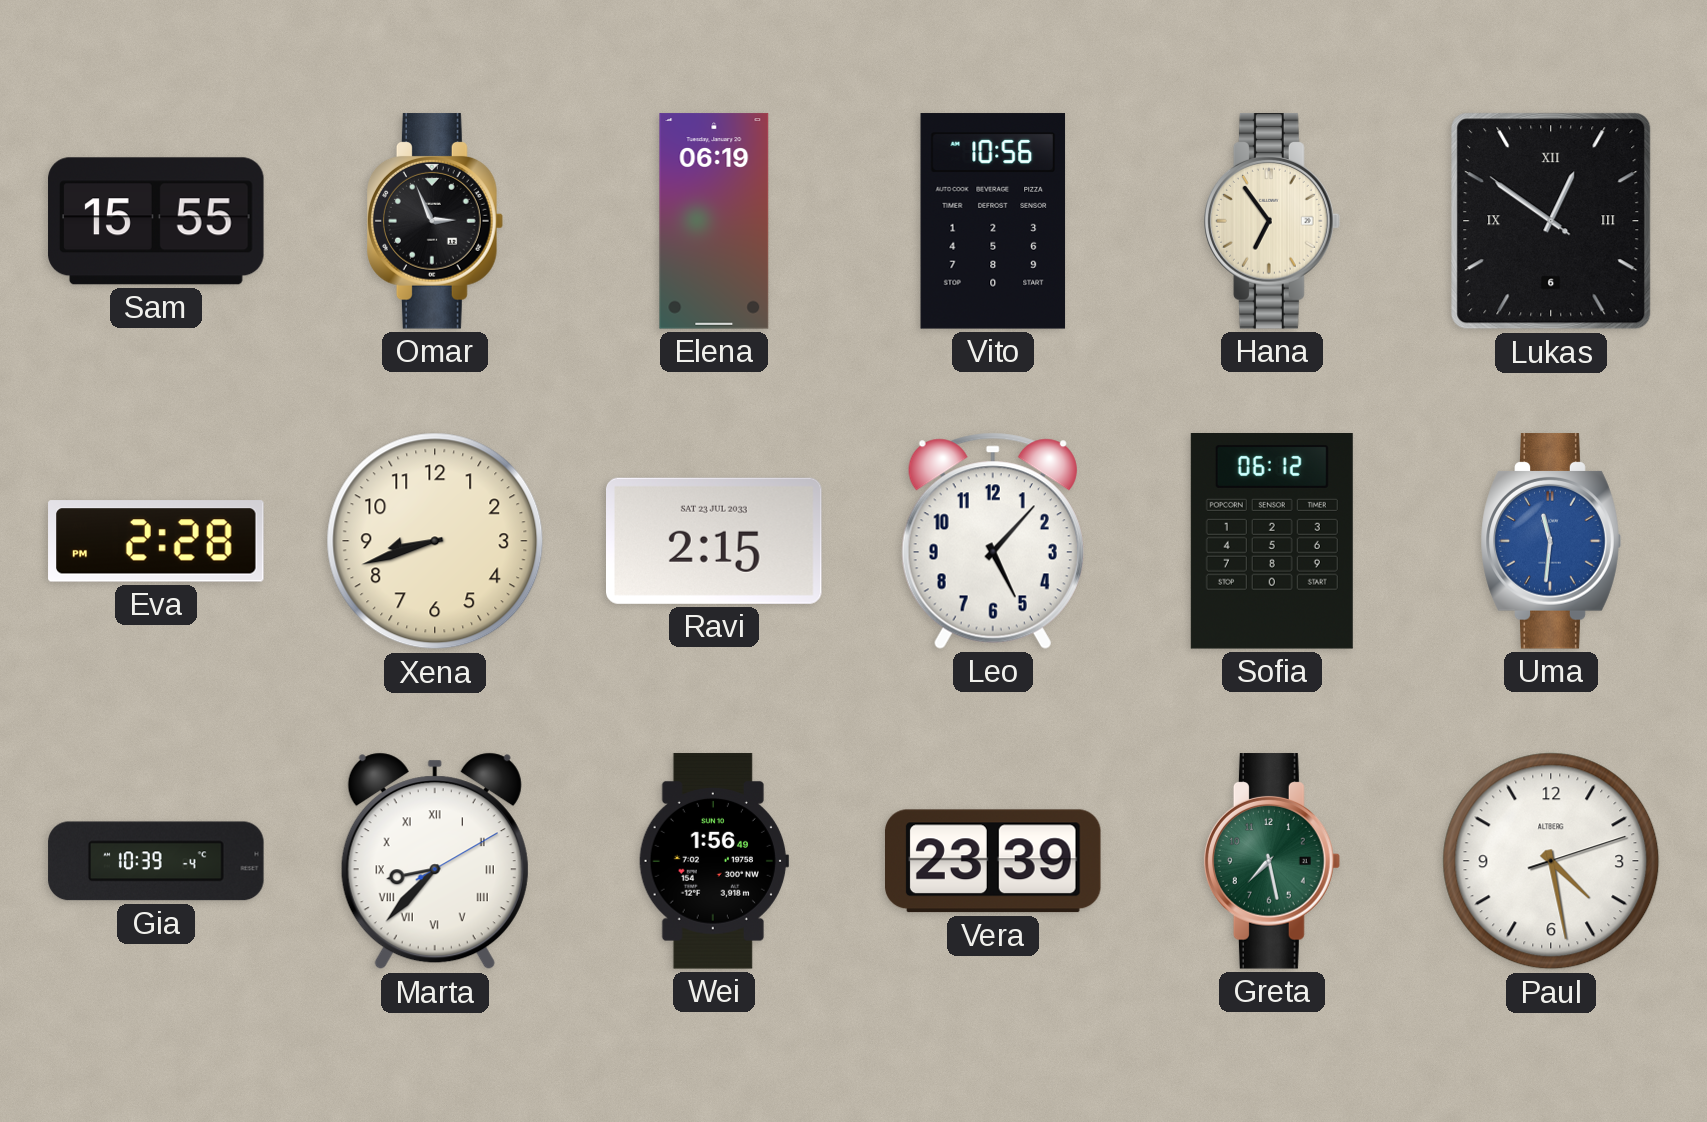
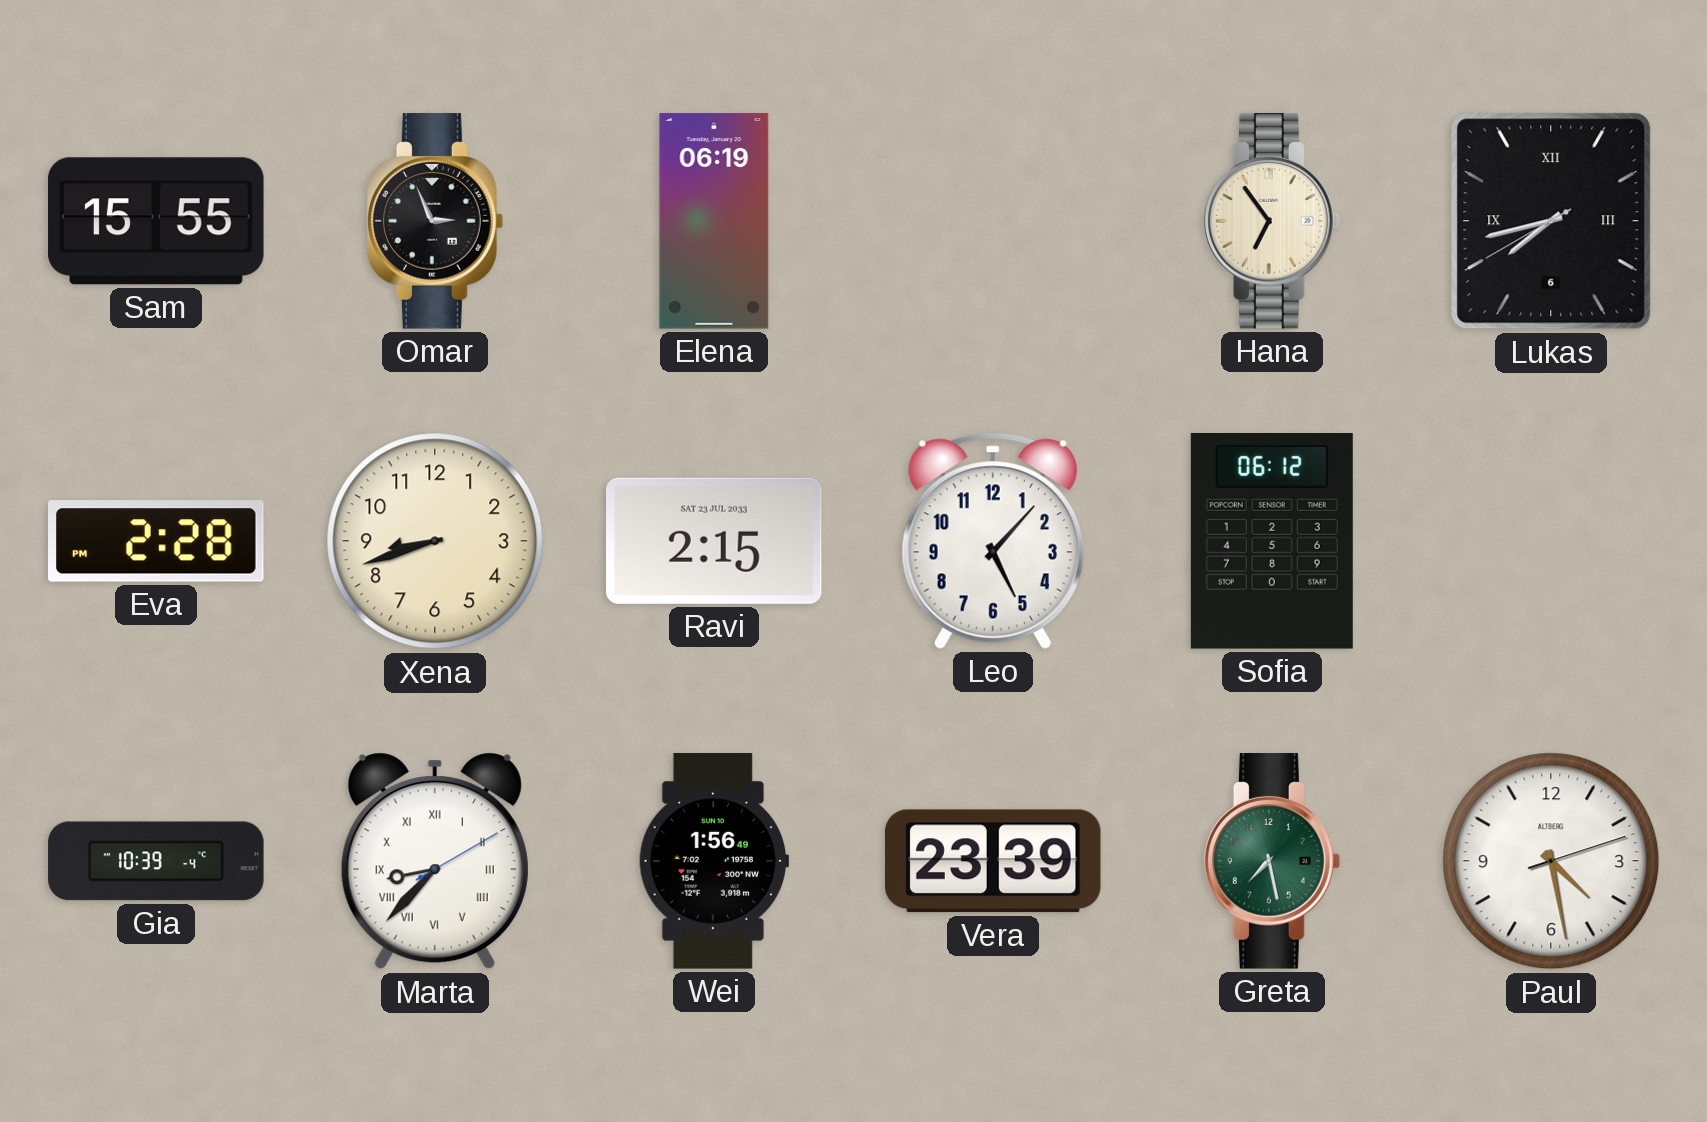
Vito: 10:56 -> none
Lukas: 12:50 -> 7:42
Uma: 11:31 -> none
